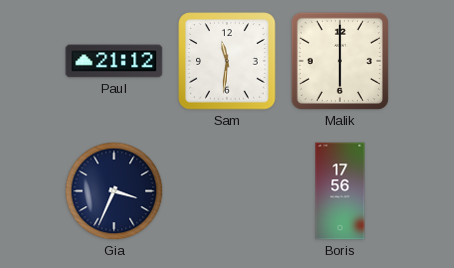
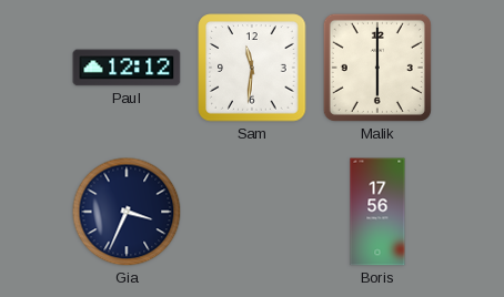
Paul: 21:12 -> 12:12
